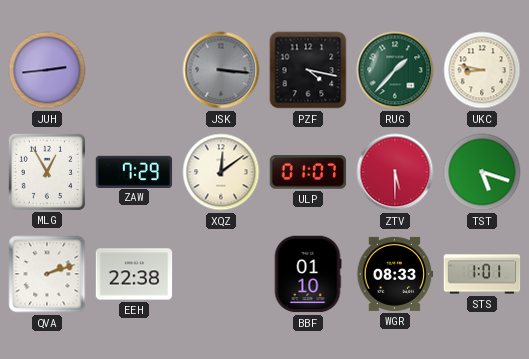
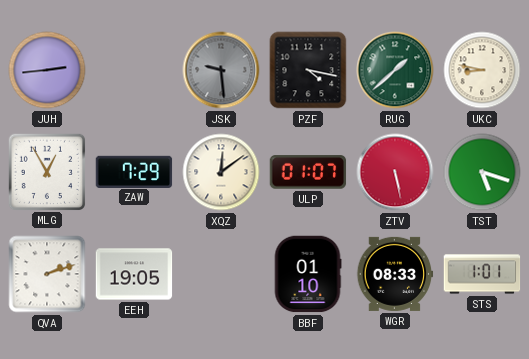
JSK: 3:16 -> 9:29
RUG: 1:37 -> 1:38
ZTV: 5:30 -> 5:28
EEH: 22:38 -> 19:05
